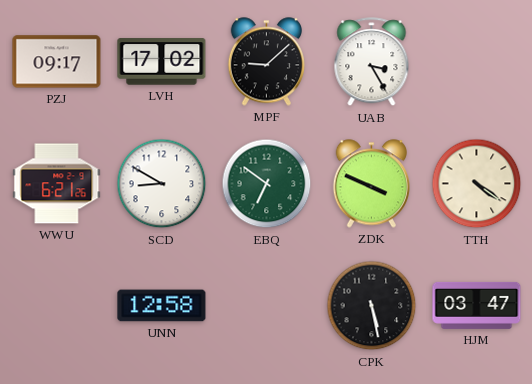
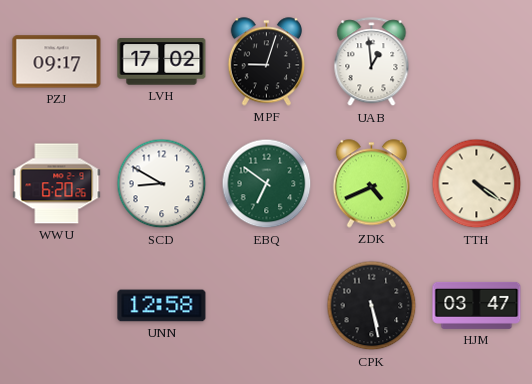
MPF: 9:08 -> 9:03
UAB: 3:25 -> 12:59
WWU: 6:21 -> 6:20
ZDK: 3:49 -> 4:41
